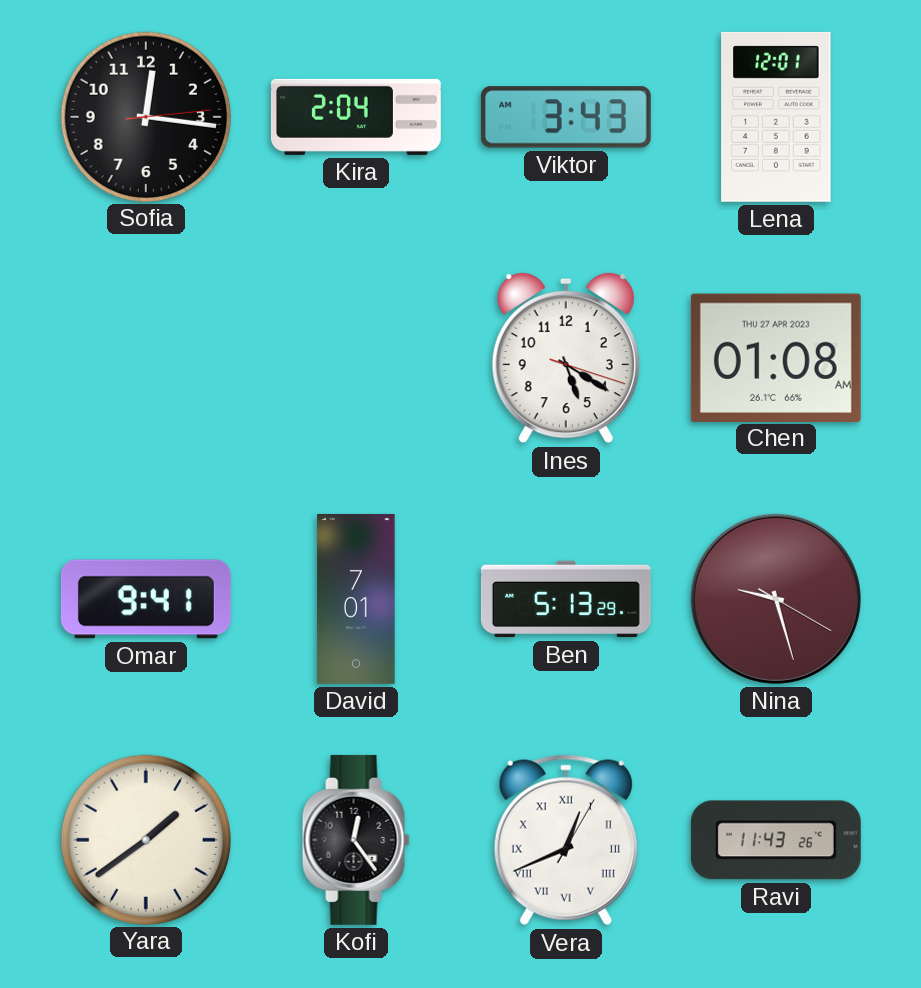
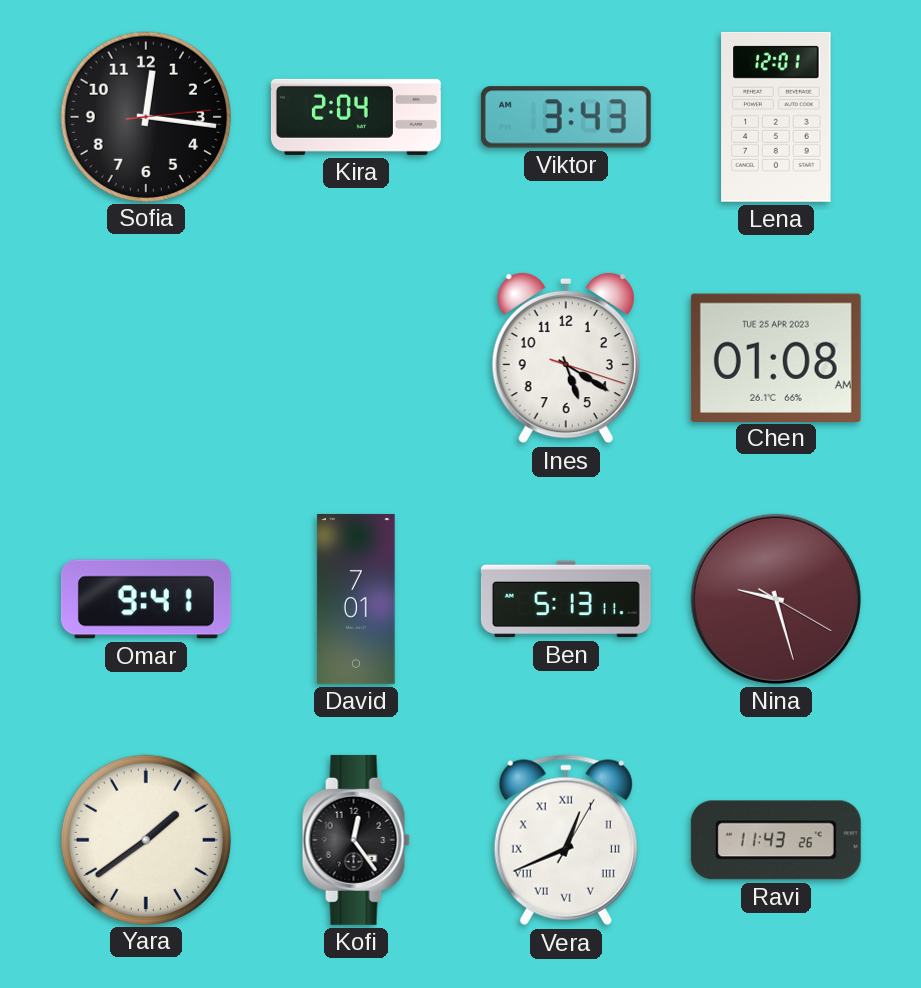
Chen date: THU 27 APR 2023 -> TUE 25 APR 2023
Ben: 5:13:29 -> 5:13:11
